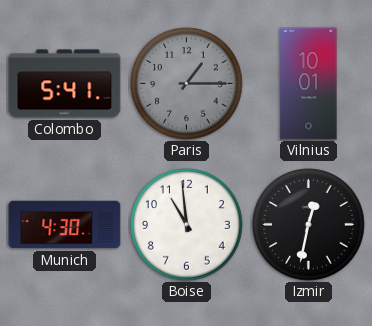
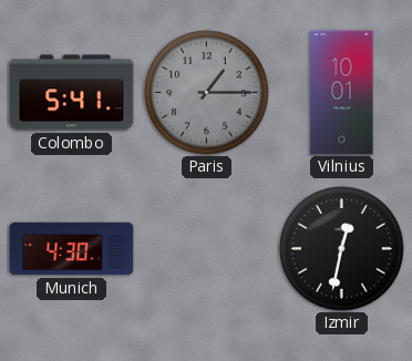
Boise: 10:59 -> none
